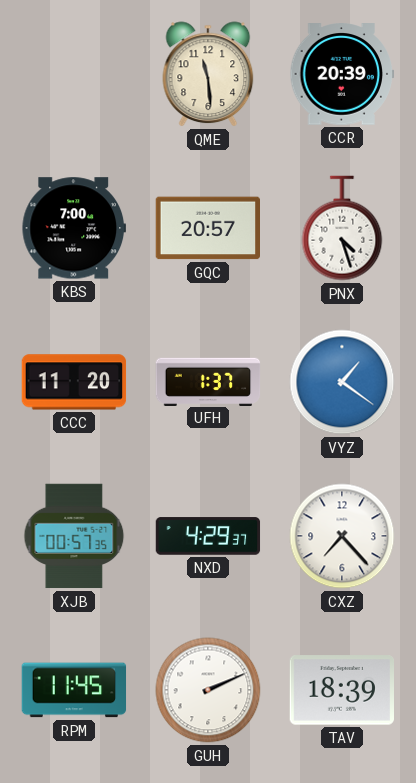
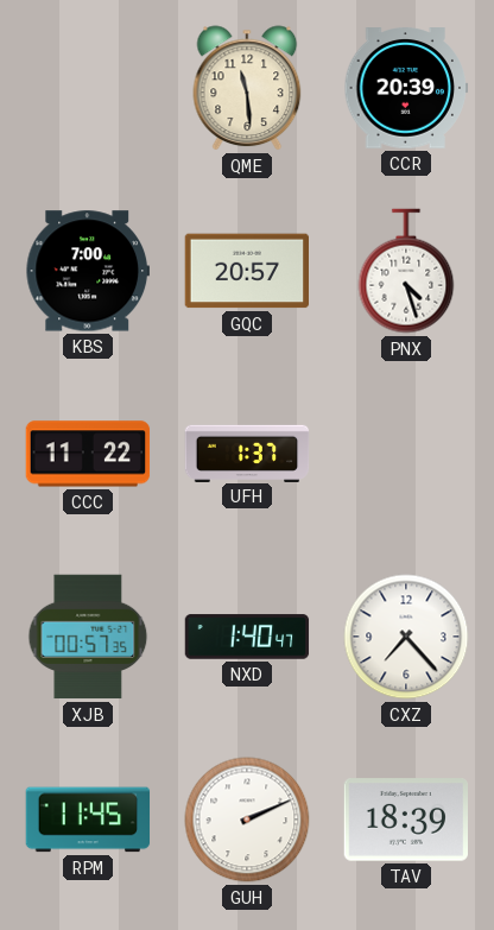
CCC: 11:20 -> 11:22
VYZ: 1:21 -> none
NXD: 4:29 -> 1:40
